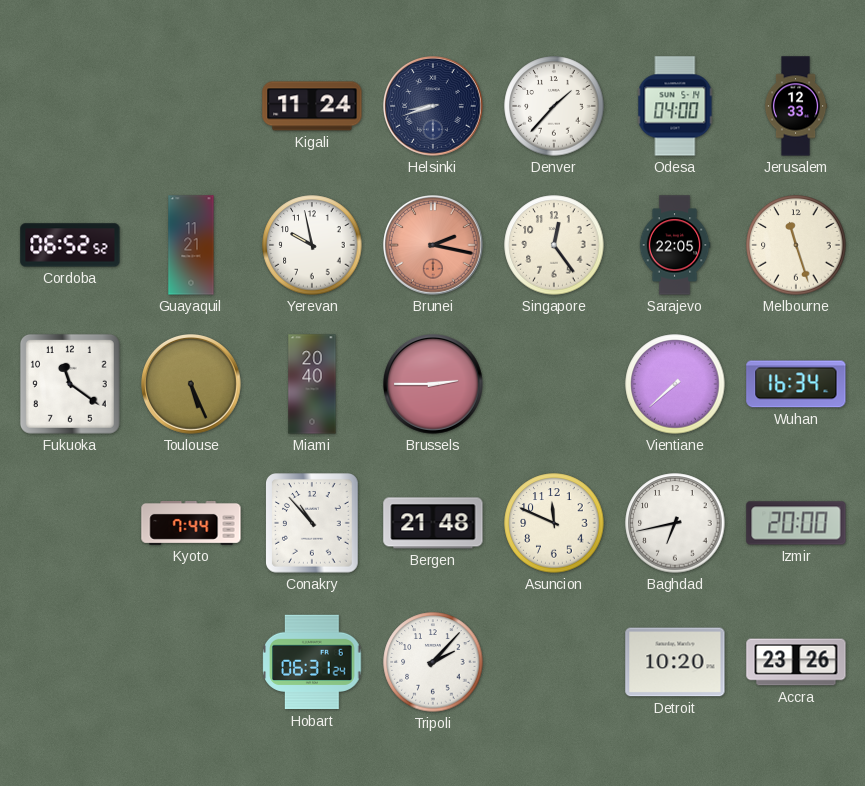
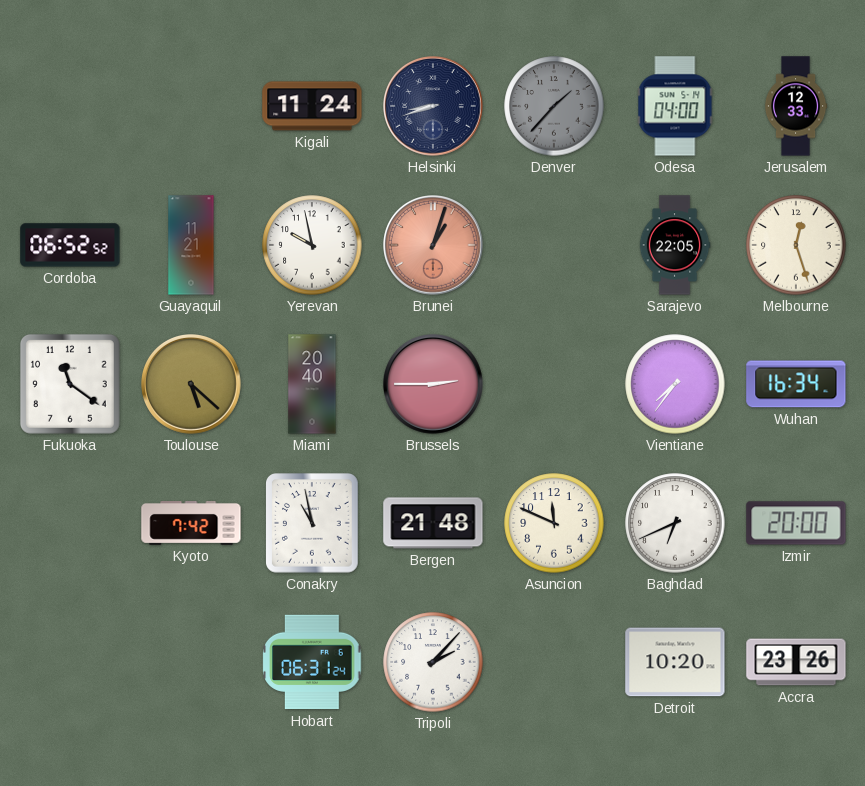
Denver dial: white -> grey
Brunei: 2:17 -> 1:03
Singapore: 12:24 -> none
Melbourne: 11:27 -> 12:27
Toulouse: 5:26 -> 5:22
Vientiane: 7:38 -> 7:36
Kyoto: 7:44 -> 7:42
Conakry: 10:53 -> 10:58
Baghdad: 6:43 -> 6:41
